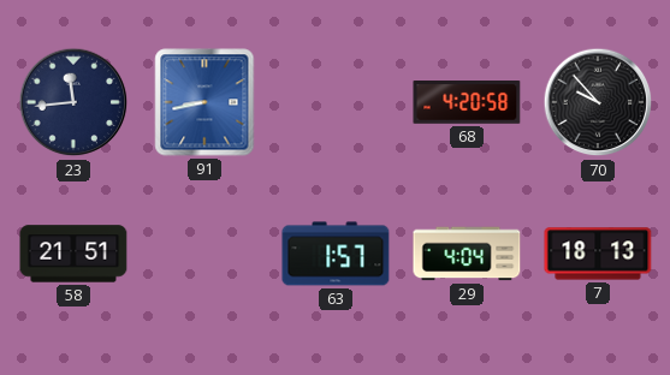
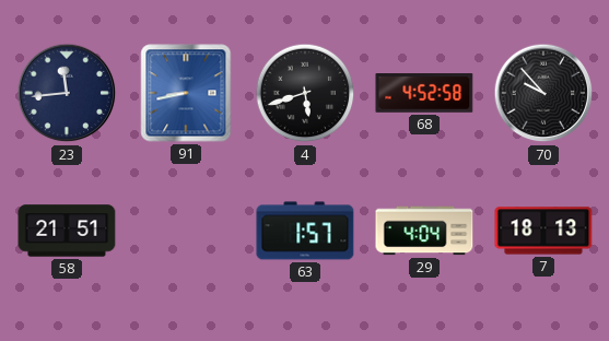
4: none -> 5:42
68: 4:20 -> 4:52
